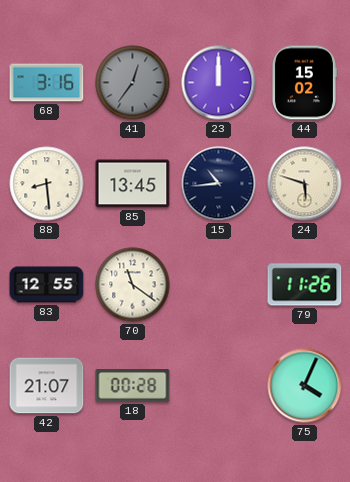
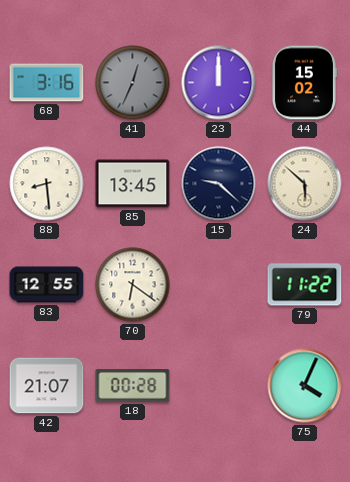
41: 12:36 -> 12:34
15: 10:44 -> 9:22
24: 5:48 -> 5:52
70: 11:21 -> 6:21
79: 11:26 -> 11:22
